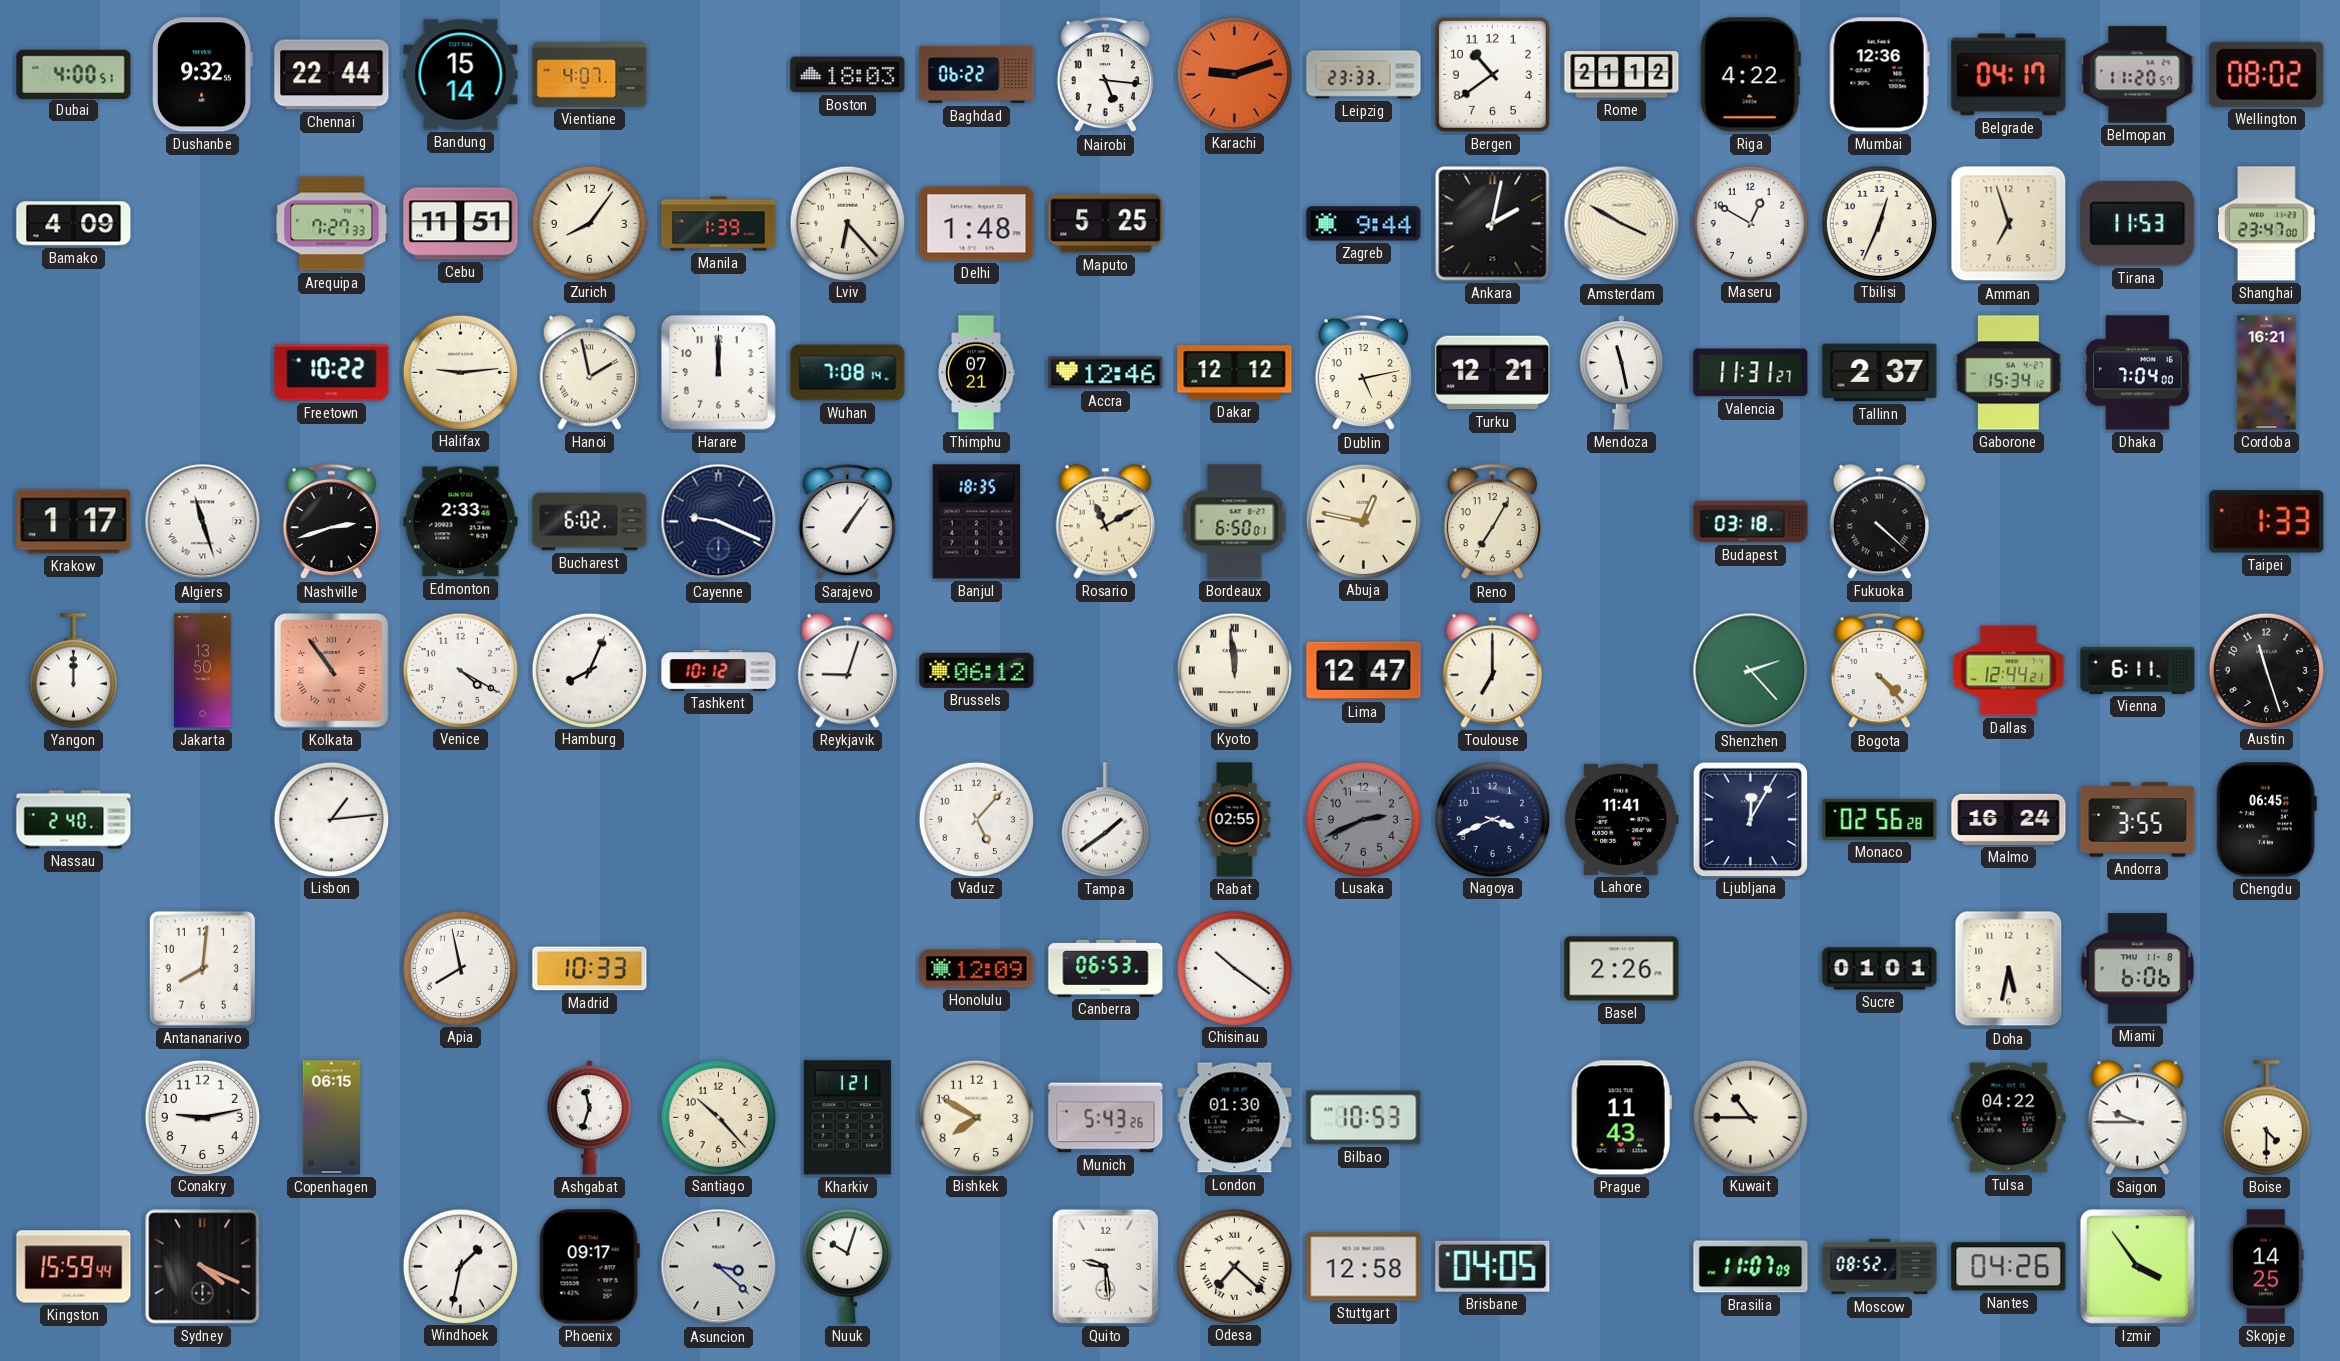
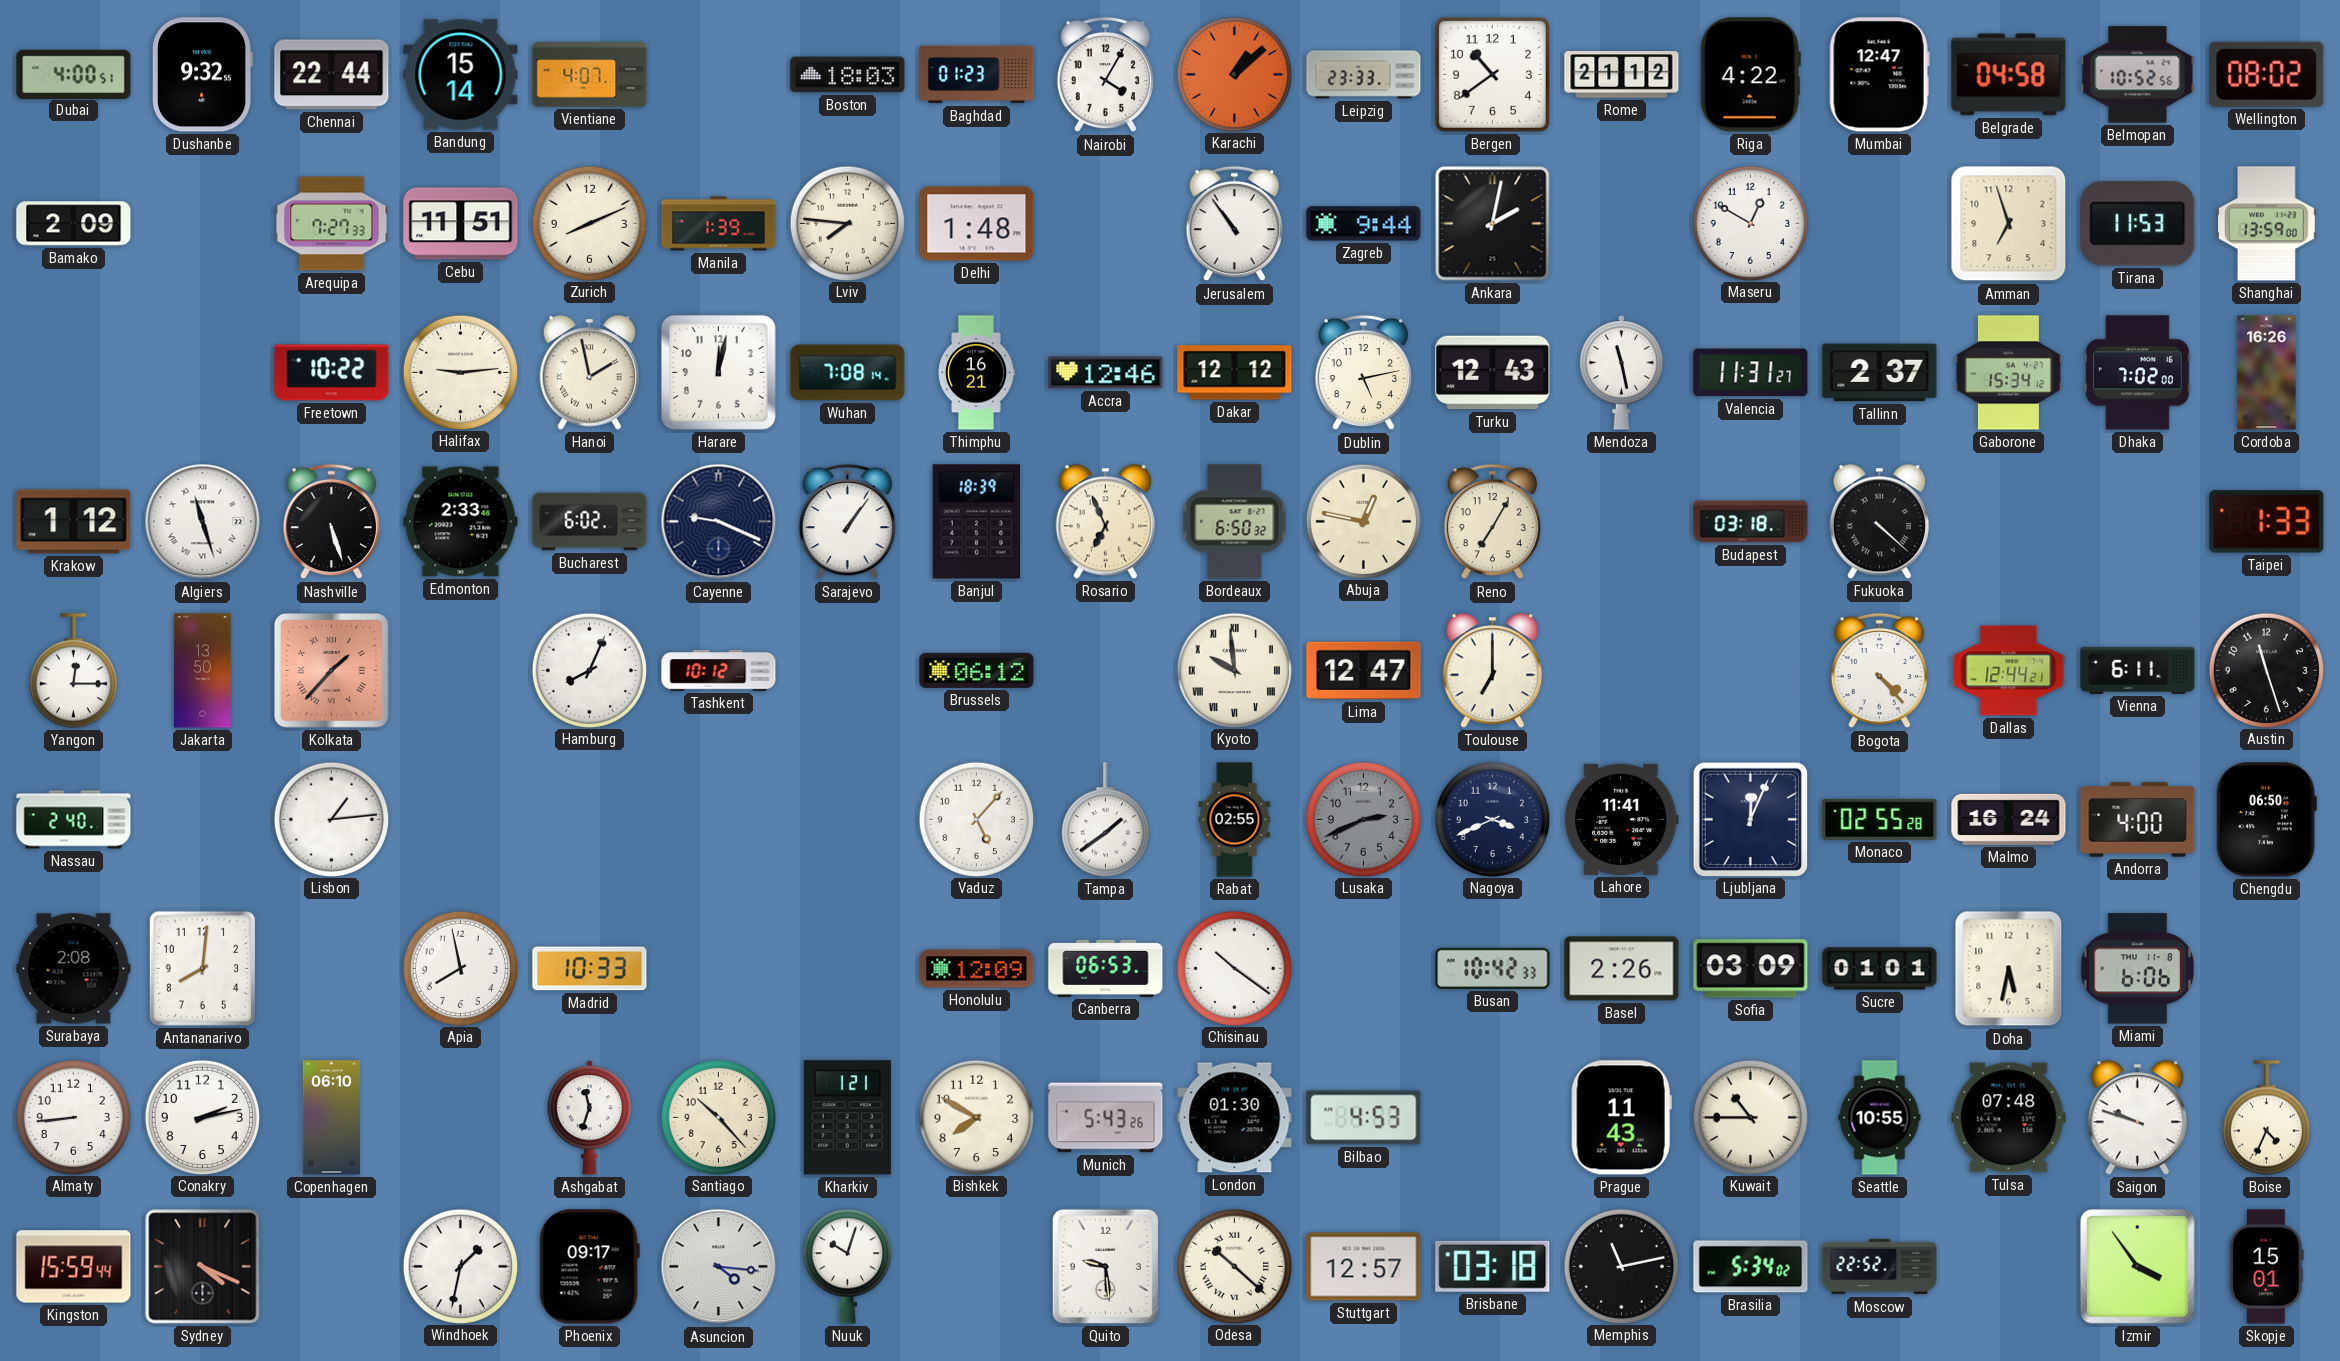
Baghdad: 06:22 -> 01:23
Nairobi: 5:16 -> 4:05
Karachi: 9:12 -> 1:08
Mumbai: 12:36 -> 12:47
Belgrade: 04:17 -> 04:58
Belmopan: 11:20 -> 10:52
Bamako: 4:09 -> 2:09
Zurich: 8:06 -> 8:11
Lviv: 6:23 -> 7:46
Maputo: 5:25 -> none
Jerusalem: none -> 10:54
Amsterdam: 3:50 -> none
Tbilisi: 12:34 -> none
Shanghai: 23:47 -> 13:59
Harare: 12:00 -> 12:02
Thimphu: 07:21 -> 16:21
Turku: 12:21 -> 12:43
Dhaka: 7:04 -> 7:02
Cordoba: 16:21 -> 16:26
Krakow: 1:17 -> 1:12
Nashville: 2:42 -> 5:27
Banjul: 18:35 -> 18:39
Rosario: 11:10 -> 6:56
Bordeaux: 6:50:01 -> 6:50:32
Yangon: 12:00 -> 12:15
Kolkata: 10:54 -> 1:37
Venice: 4:20 -> none
Reykjavik: 9:03 -> none
Kyoto: 11:59 -> 9:59
Shenzhen: 2:23 -> none
Ljubljana: 12:05 -> 12:04
Monaco: 02:56 -> 02:55
Andorra: 3:55 -> 4:00
Chengdu: 06:45 -> 06:50
Surabaya: none -> 2:08
Busan: none -> 10:42
Sofia: none -> 03:09
Almaty: none -> 8:44
Conakry: 9:13 -> 2:13
Copenhagen: 06:15 -> 06:10
Bilbao: 10:53 -> 4:53
Seattle: none -> 10:55
Tulsa: 04:22 -> 07:48
Saigon: 9:45 -> 9:48
Boise: 4:30 -> 4:34
Asuncion: 3:22 -> 4:16
Odesa: 7:22 -> 10:22
Stuttgart: 12:58 -> 12:57
Brisbane: 04:05 -> 03:18
Memphis: none -> 11:13
Brasilia: 11:07 -> 5:34
Moscow: 08:52 -> 22:52
Nantes: 04:26 -> none
Skopje: 14:25 -> 15:01
